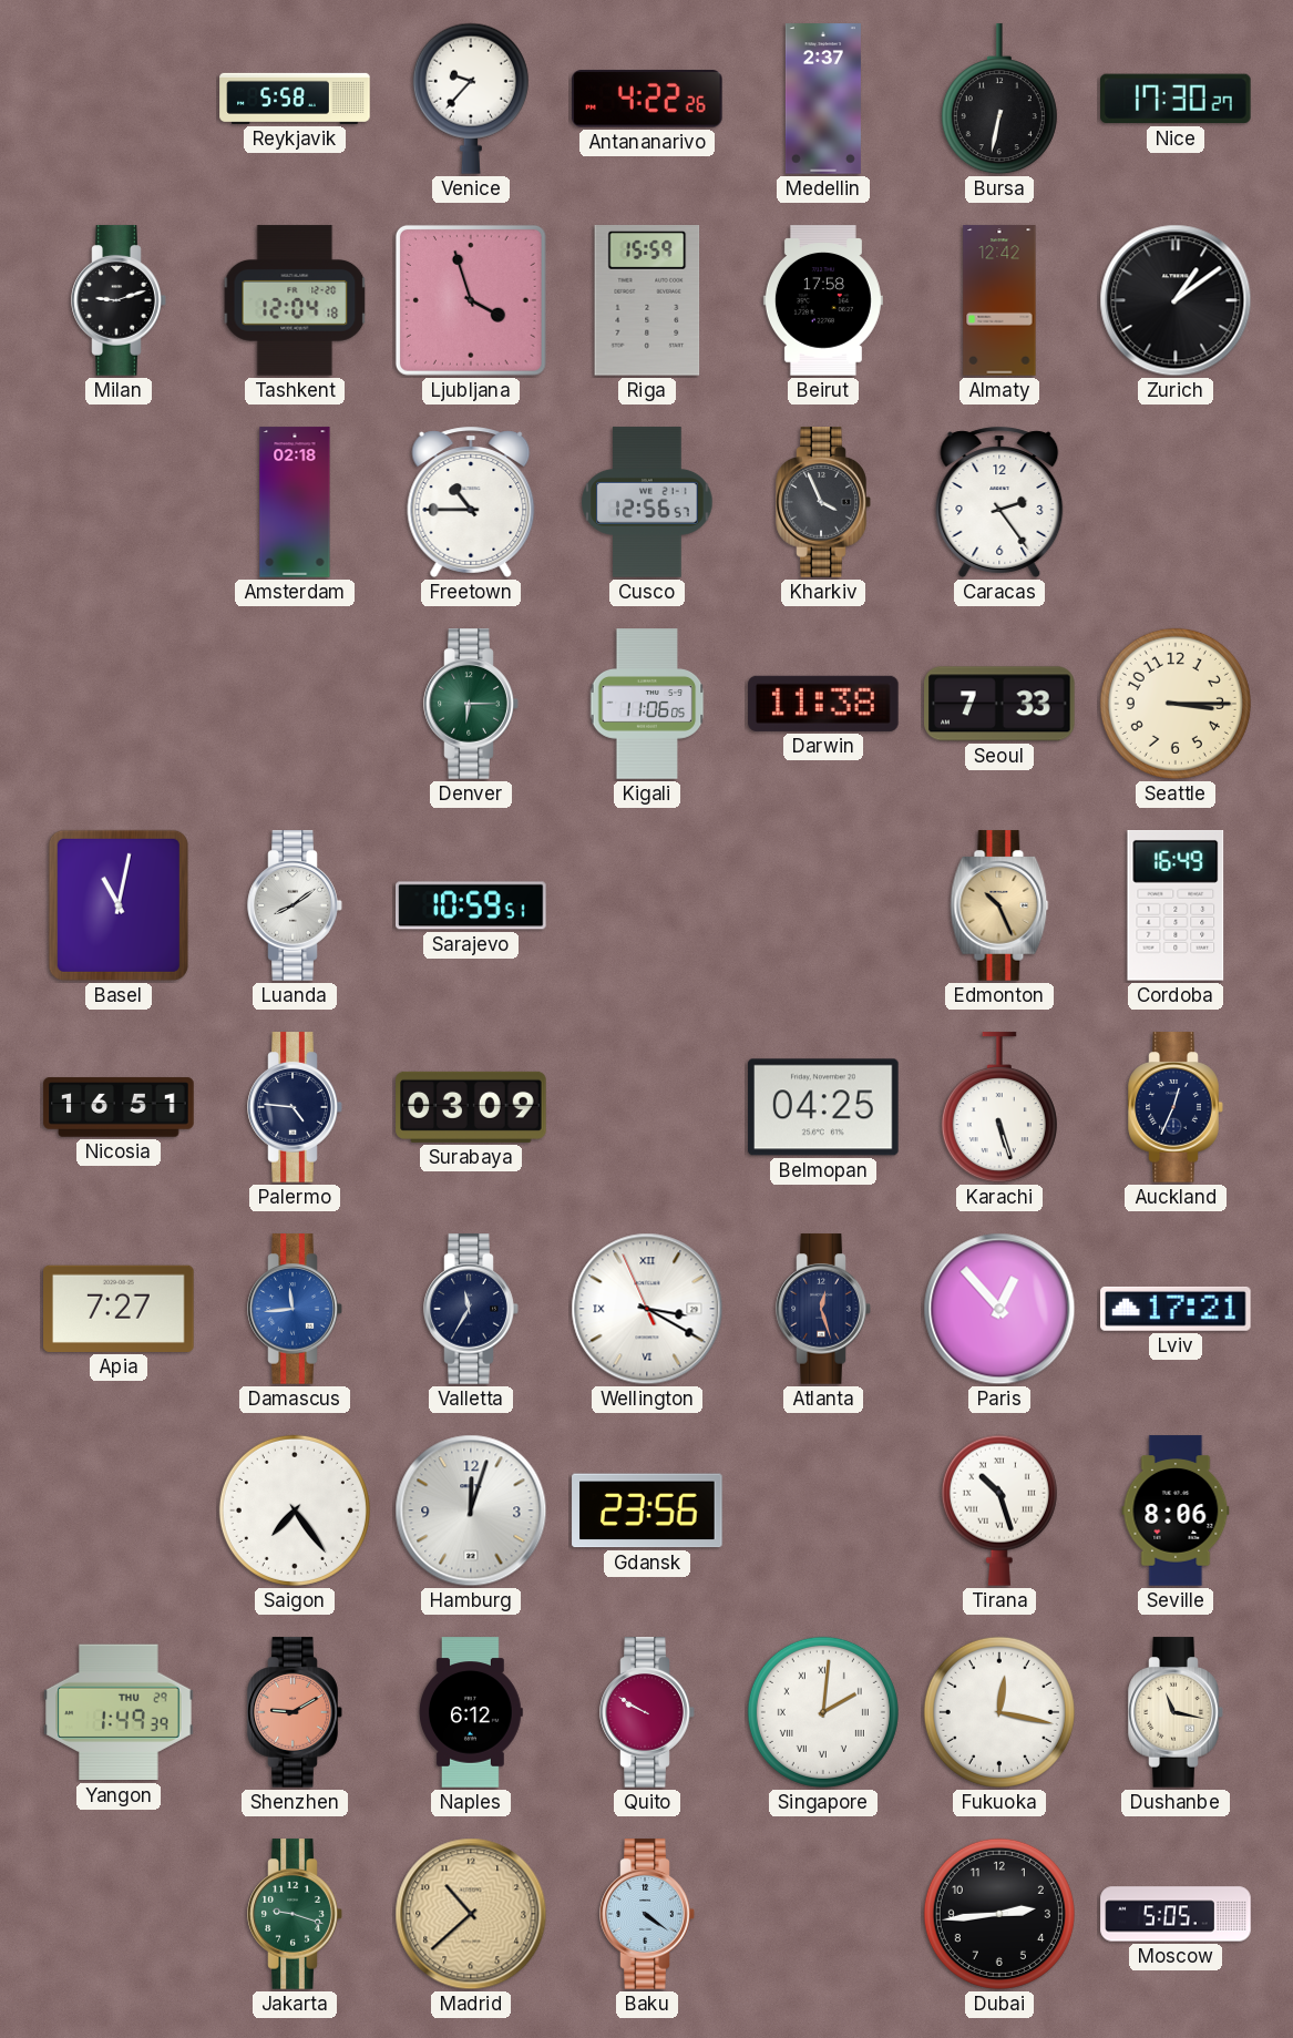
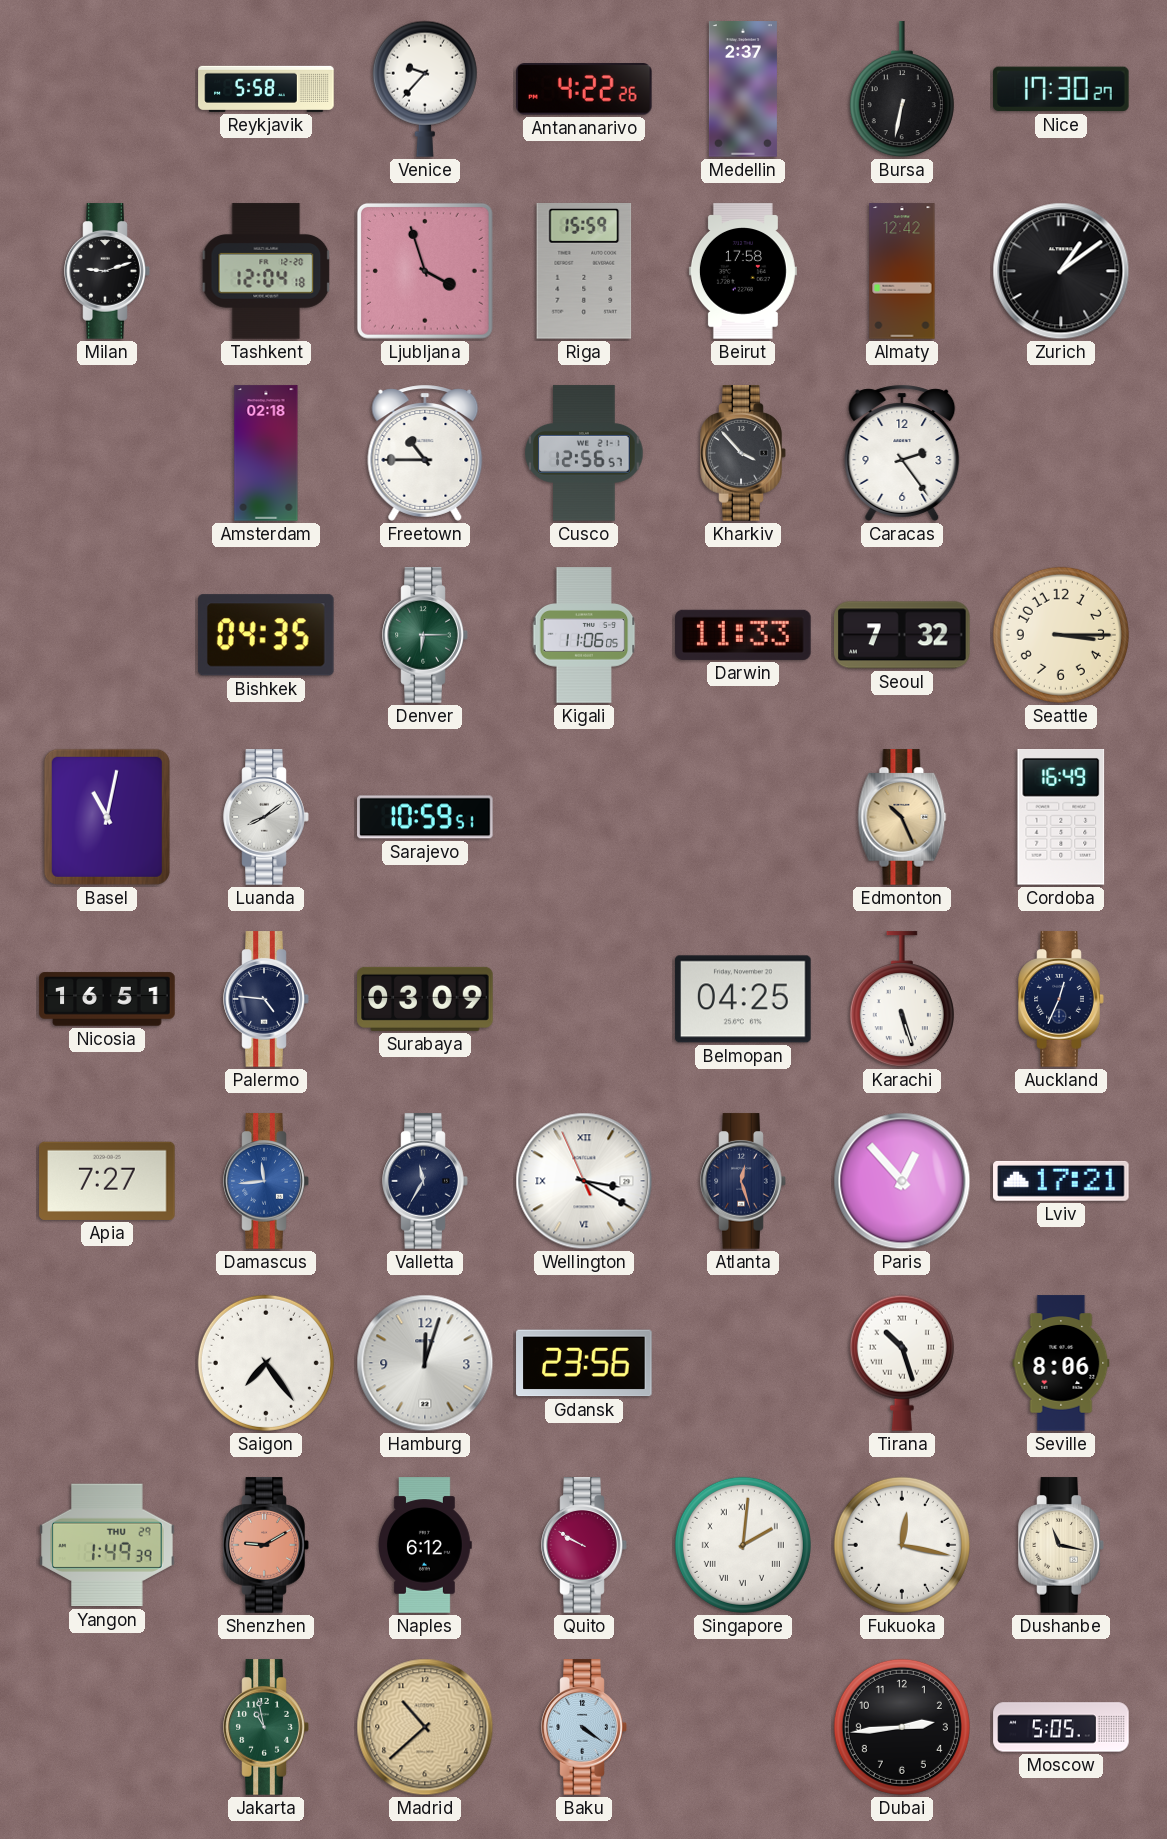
Kharkiv: 3:56 -> 3:53
Bishkek: none -> 04:35
Darwin: 11:38 -> 11:33
Seoul: 7:33 -> 7:32
Jakarta: 9:18 -> 10:58
